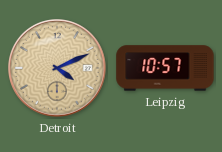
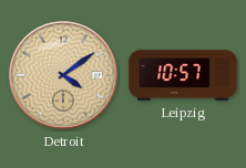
Detroit: 4:11 -> 4:09
